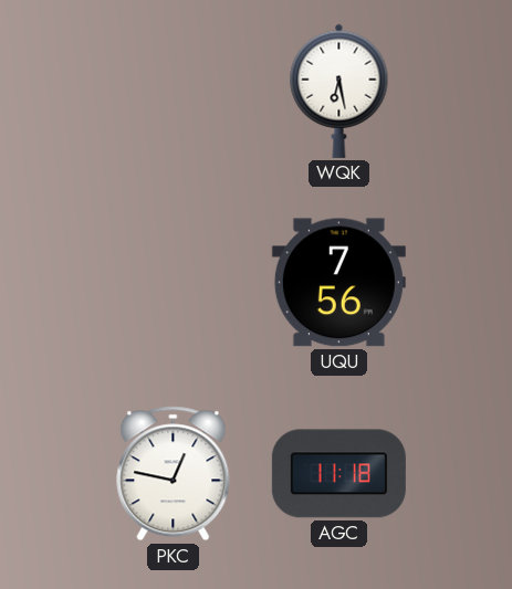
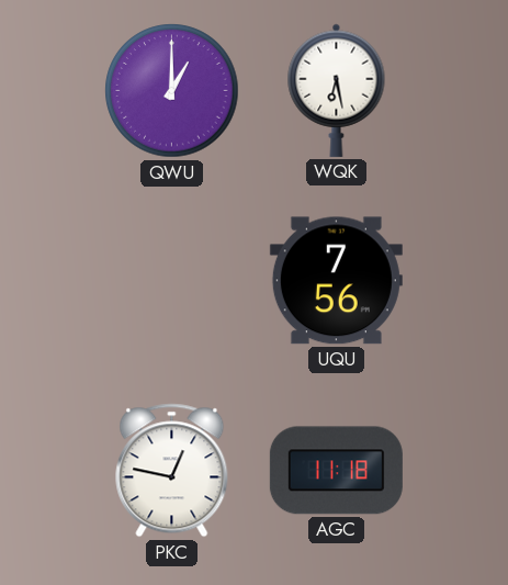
QWU: none -> 1:00
